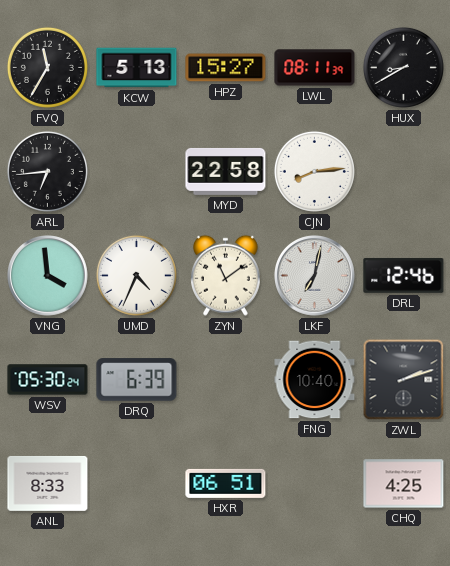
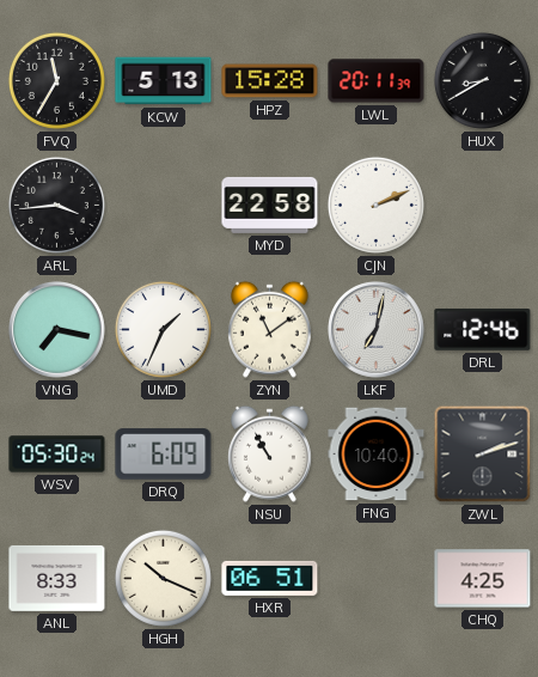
HPZ: 15:27 -> 15:28
LWL: 08:11 -> 20:11
ARL: 6:44 -> 3:44
CJN: 8:14 -> 2:11
VNG: 3:59 -> 7:17
UMD: 4:34 -> 1:34
DRQ: 6:39 -> 6:09
NSU: none -> 10:55
HGH: none -> 10:19
